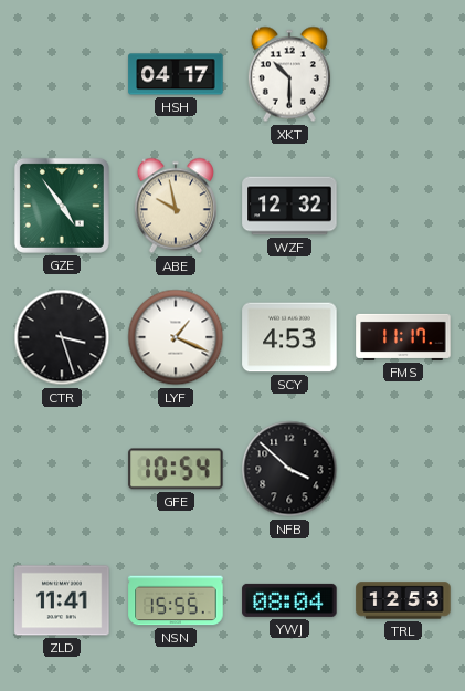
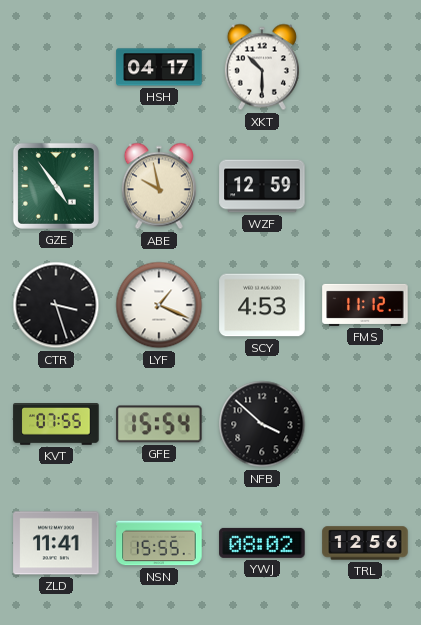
WZF: 12:32 -> 12:59
FMS: 11:17 -> 11:12
KVT: none -> 07:55
GFE: 10:54 -> 15:54
YWJ: 08:04 -> 08:02
TRL: 12:53 -> 12:56
